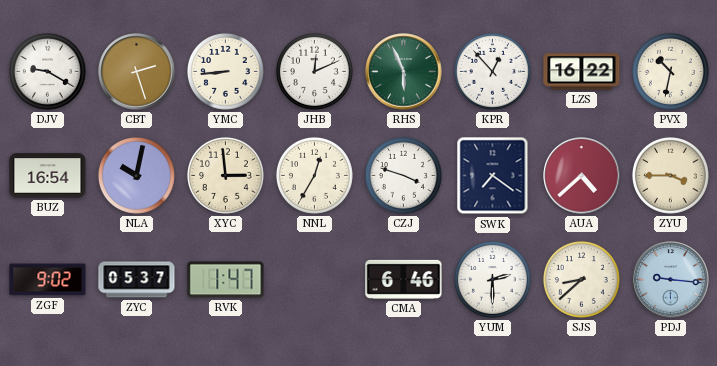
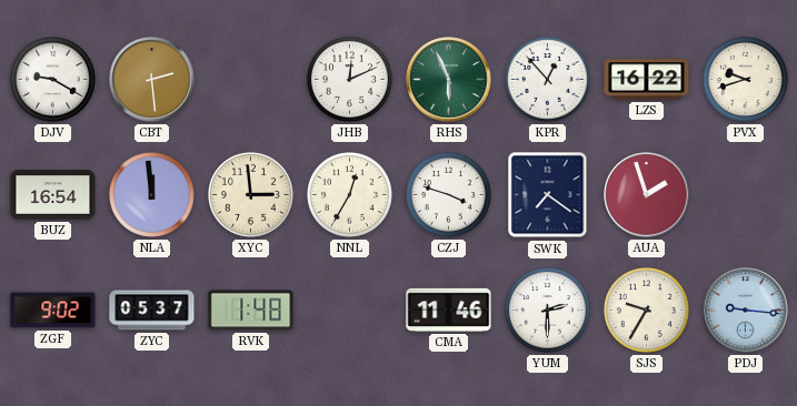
CBT: 2:27 -> 2:29
YMC: 8:44 -> none
PVX: 10:32 -> 9:42
NLA: 10:02 -> 11:59
AUA: 4:38 -> 1:57
ZYU: 3:45 -> none
RVK: 1:47 -> 1:48
CMA: 6:46 -> 11:46
SJS: 8:38 -> 9:35
